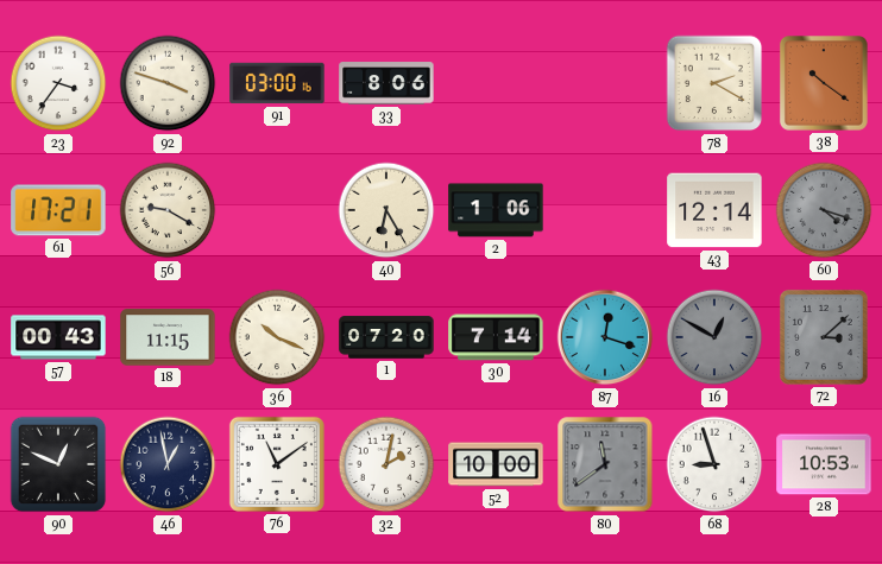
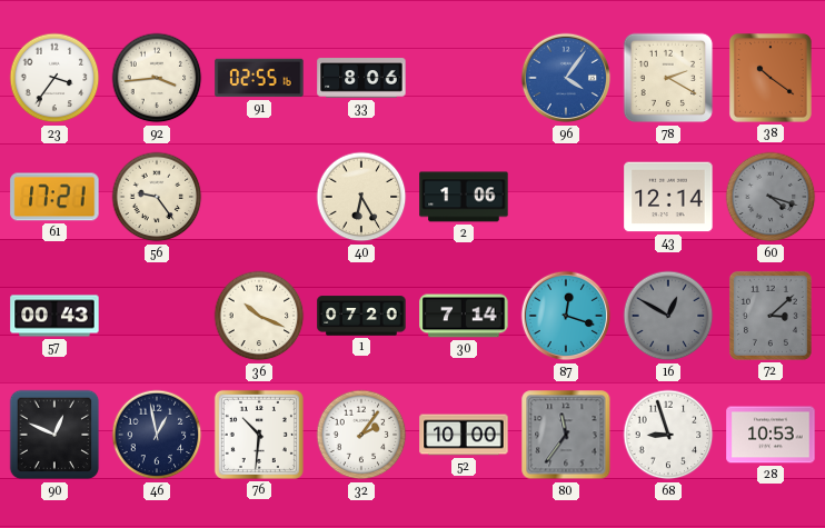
92: 3:48 -> 3:44
91: 03:00 -> 02:55
96: none -> 4:06
56: 9:20 -> 9:24
18: 11:15 -> none
76: 11:09 -> 10:31
32: 2:02 -> 2:06
80: 11:39 -> 11:36
